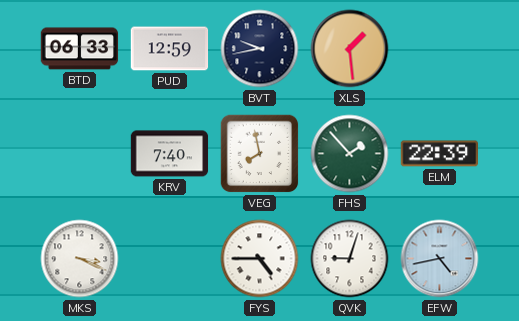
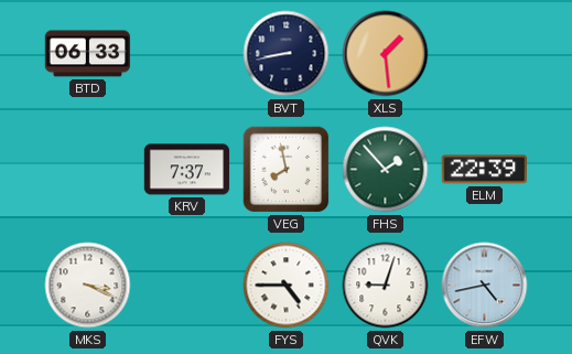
PUD: 12:59 -> none
BVT: 9:43 -> 8:43
KRV: 7:40 -> 7:37
